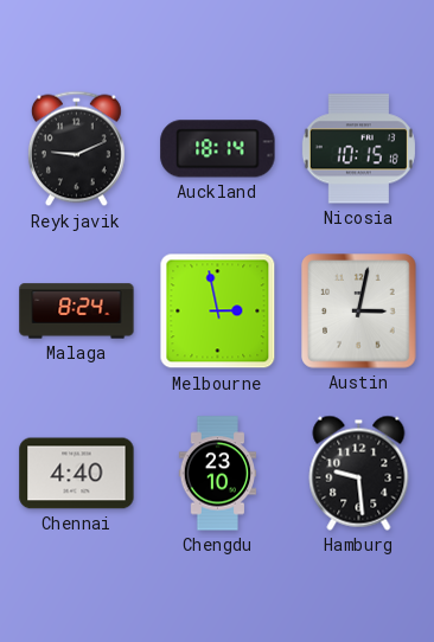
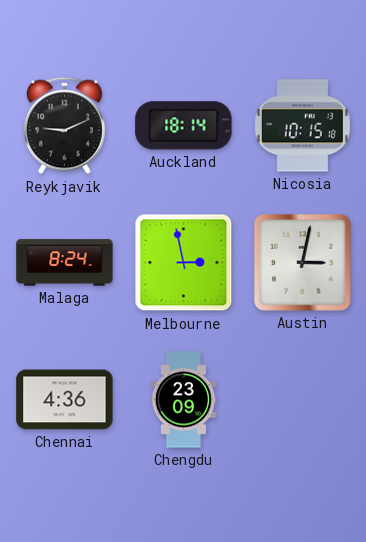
Chennai: 4:40 -> 4:36
Chengdu: 23:10 -> 23:09
Hamburg: 9:29 -> none
